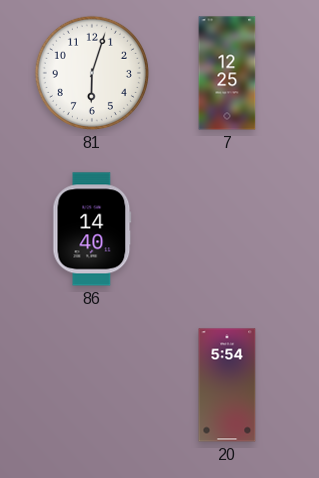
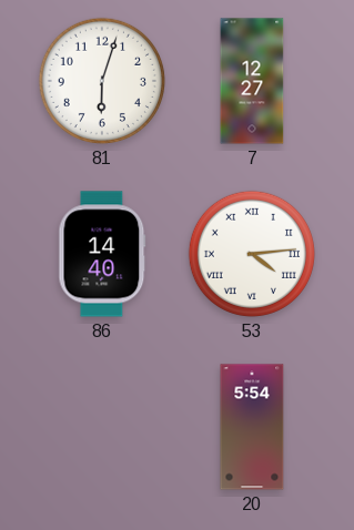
7: 12:25 -> 12:27
53: none -> 4:14
